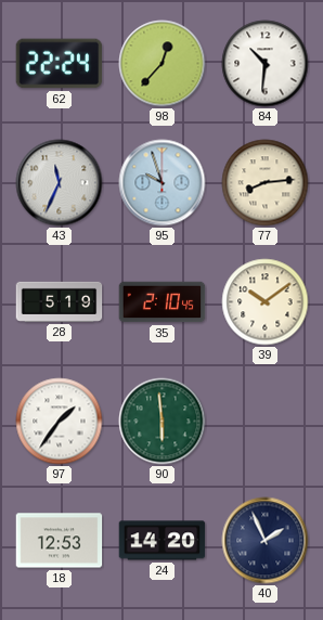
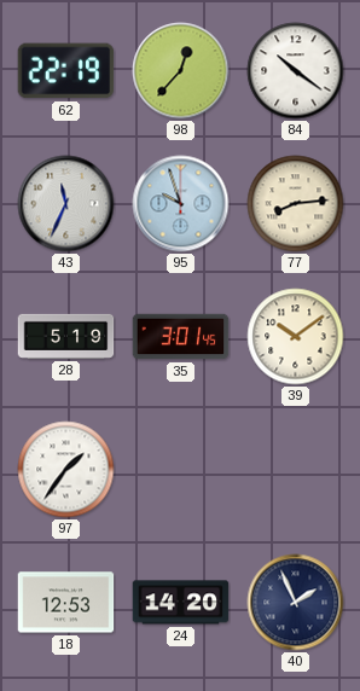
62: 22:24 -> 22:19
84: 10:31 -> 10:21
35: 2:10 -> 3:01
90: 5:59 -> none
